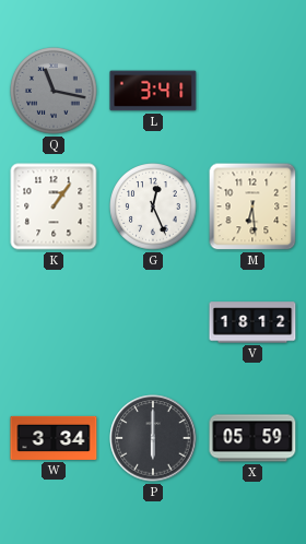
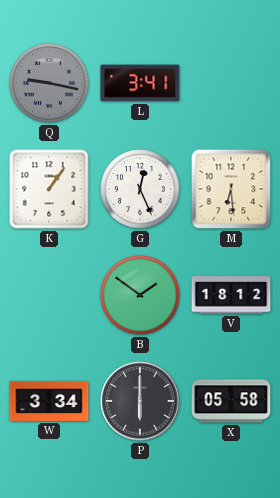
Q: 11:17 -> 9:17
B: none -> 1:51
X: 05:59 -> 05:58
